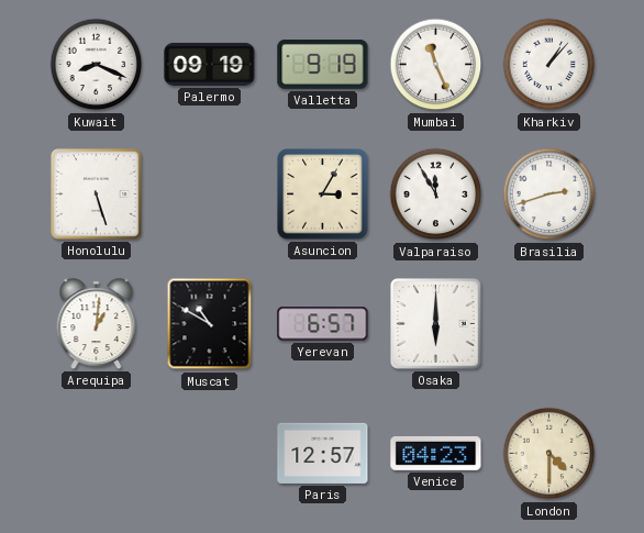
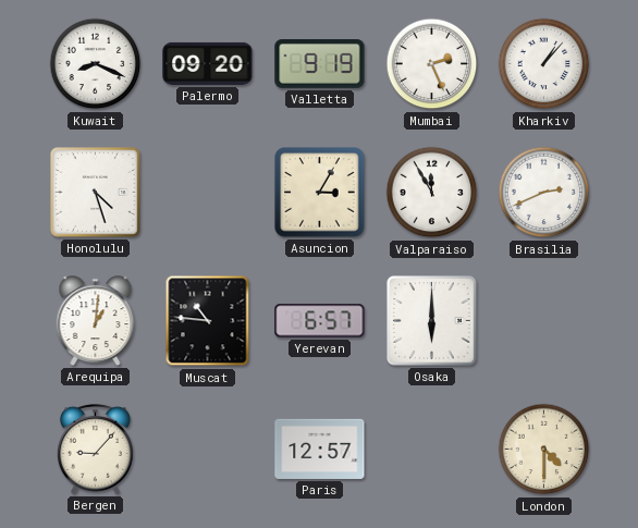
Palermo: 09:19 -> 09:20
Mumbai: 11:26 -> 2:26
Honolulu: 5:27 -> 4:27
Brasilia: 2:42 -> 2:41
Muscat: 10:50 -> 10:46
Bergen: none -> 9:07
Venice: 04:23 -> none
